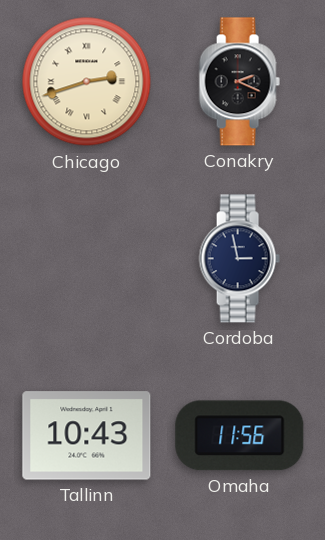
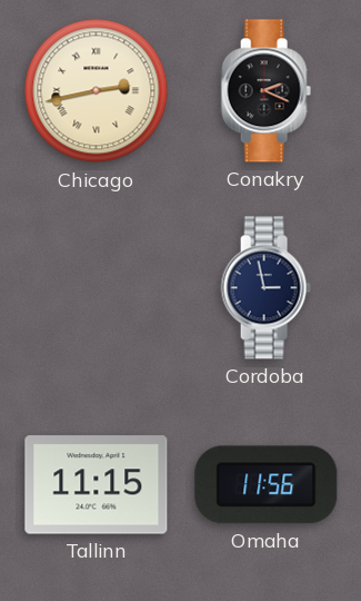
Chicago: 2:42 -> 2:43
Tallinn: 10:43 -> 11:15
